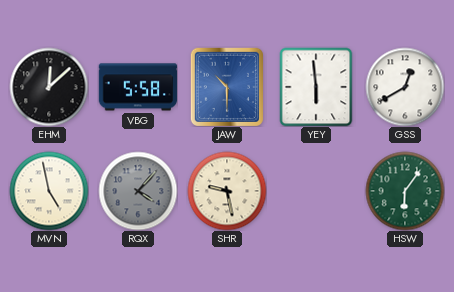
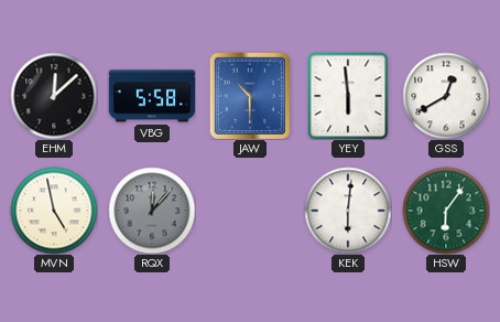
RQX: 4:07 -> 12:07
SHR: 9:28 -> none
KEK: none -> 6:01
